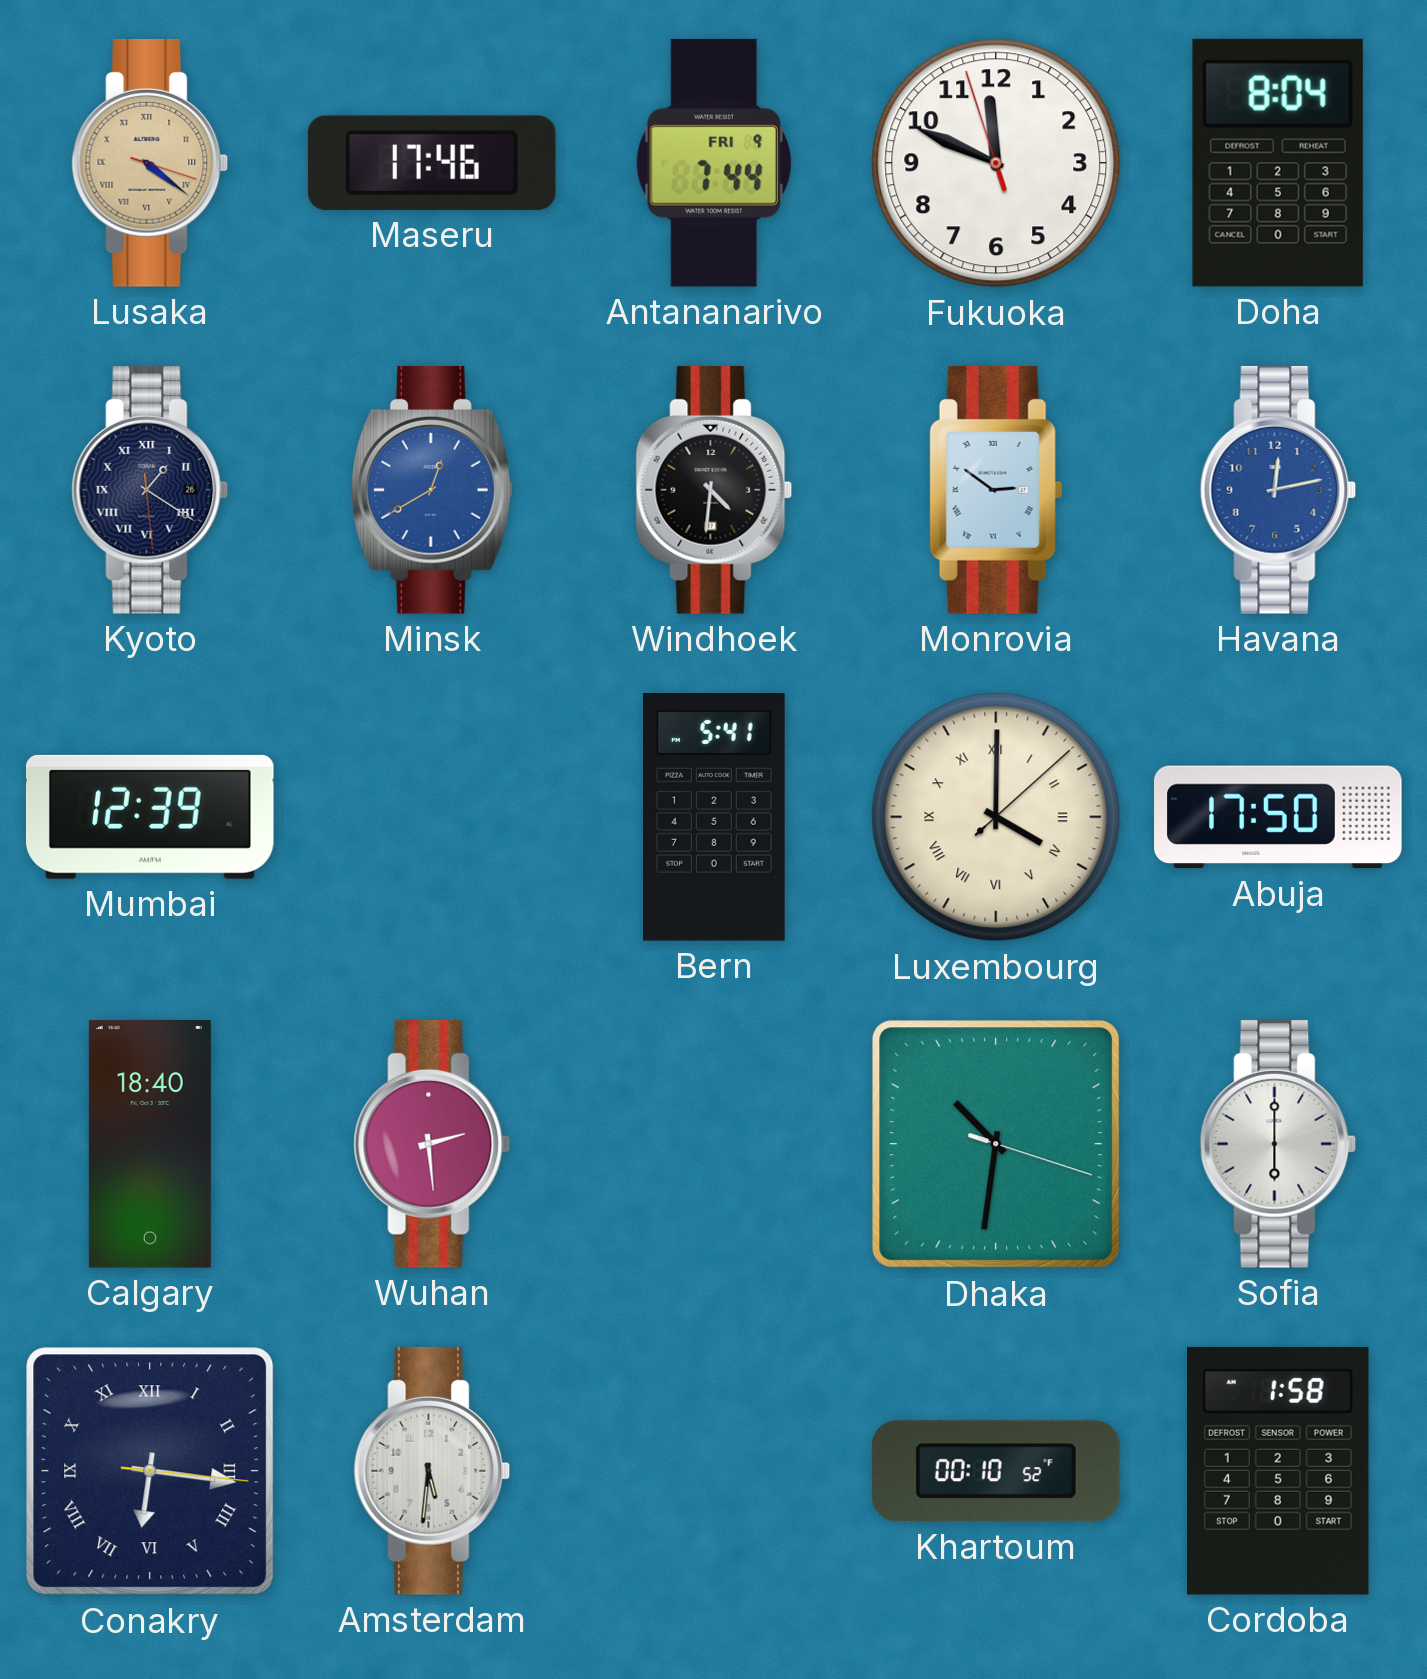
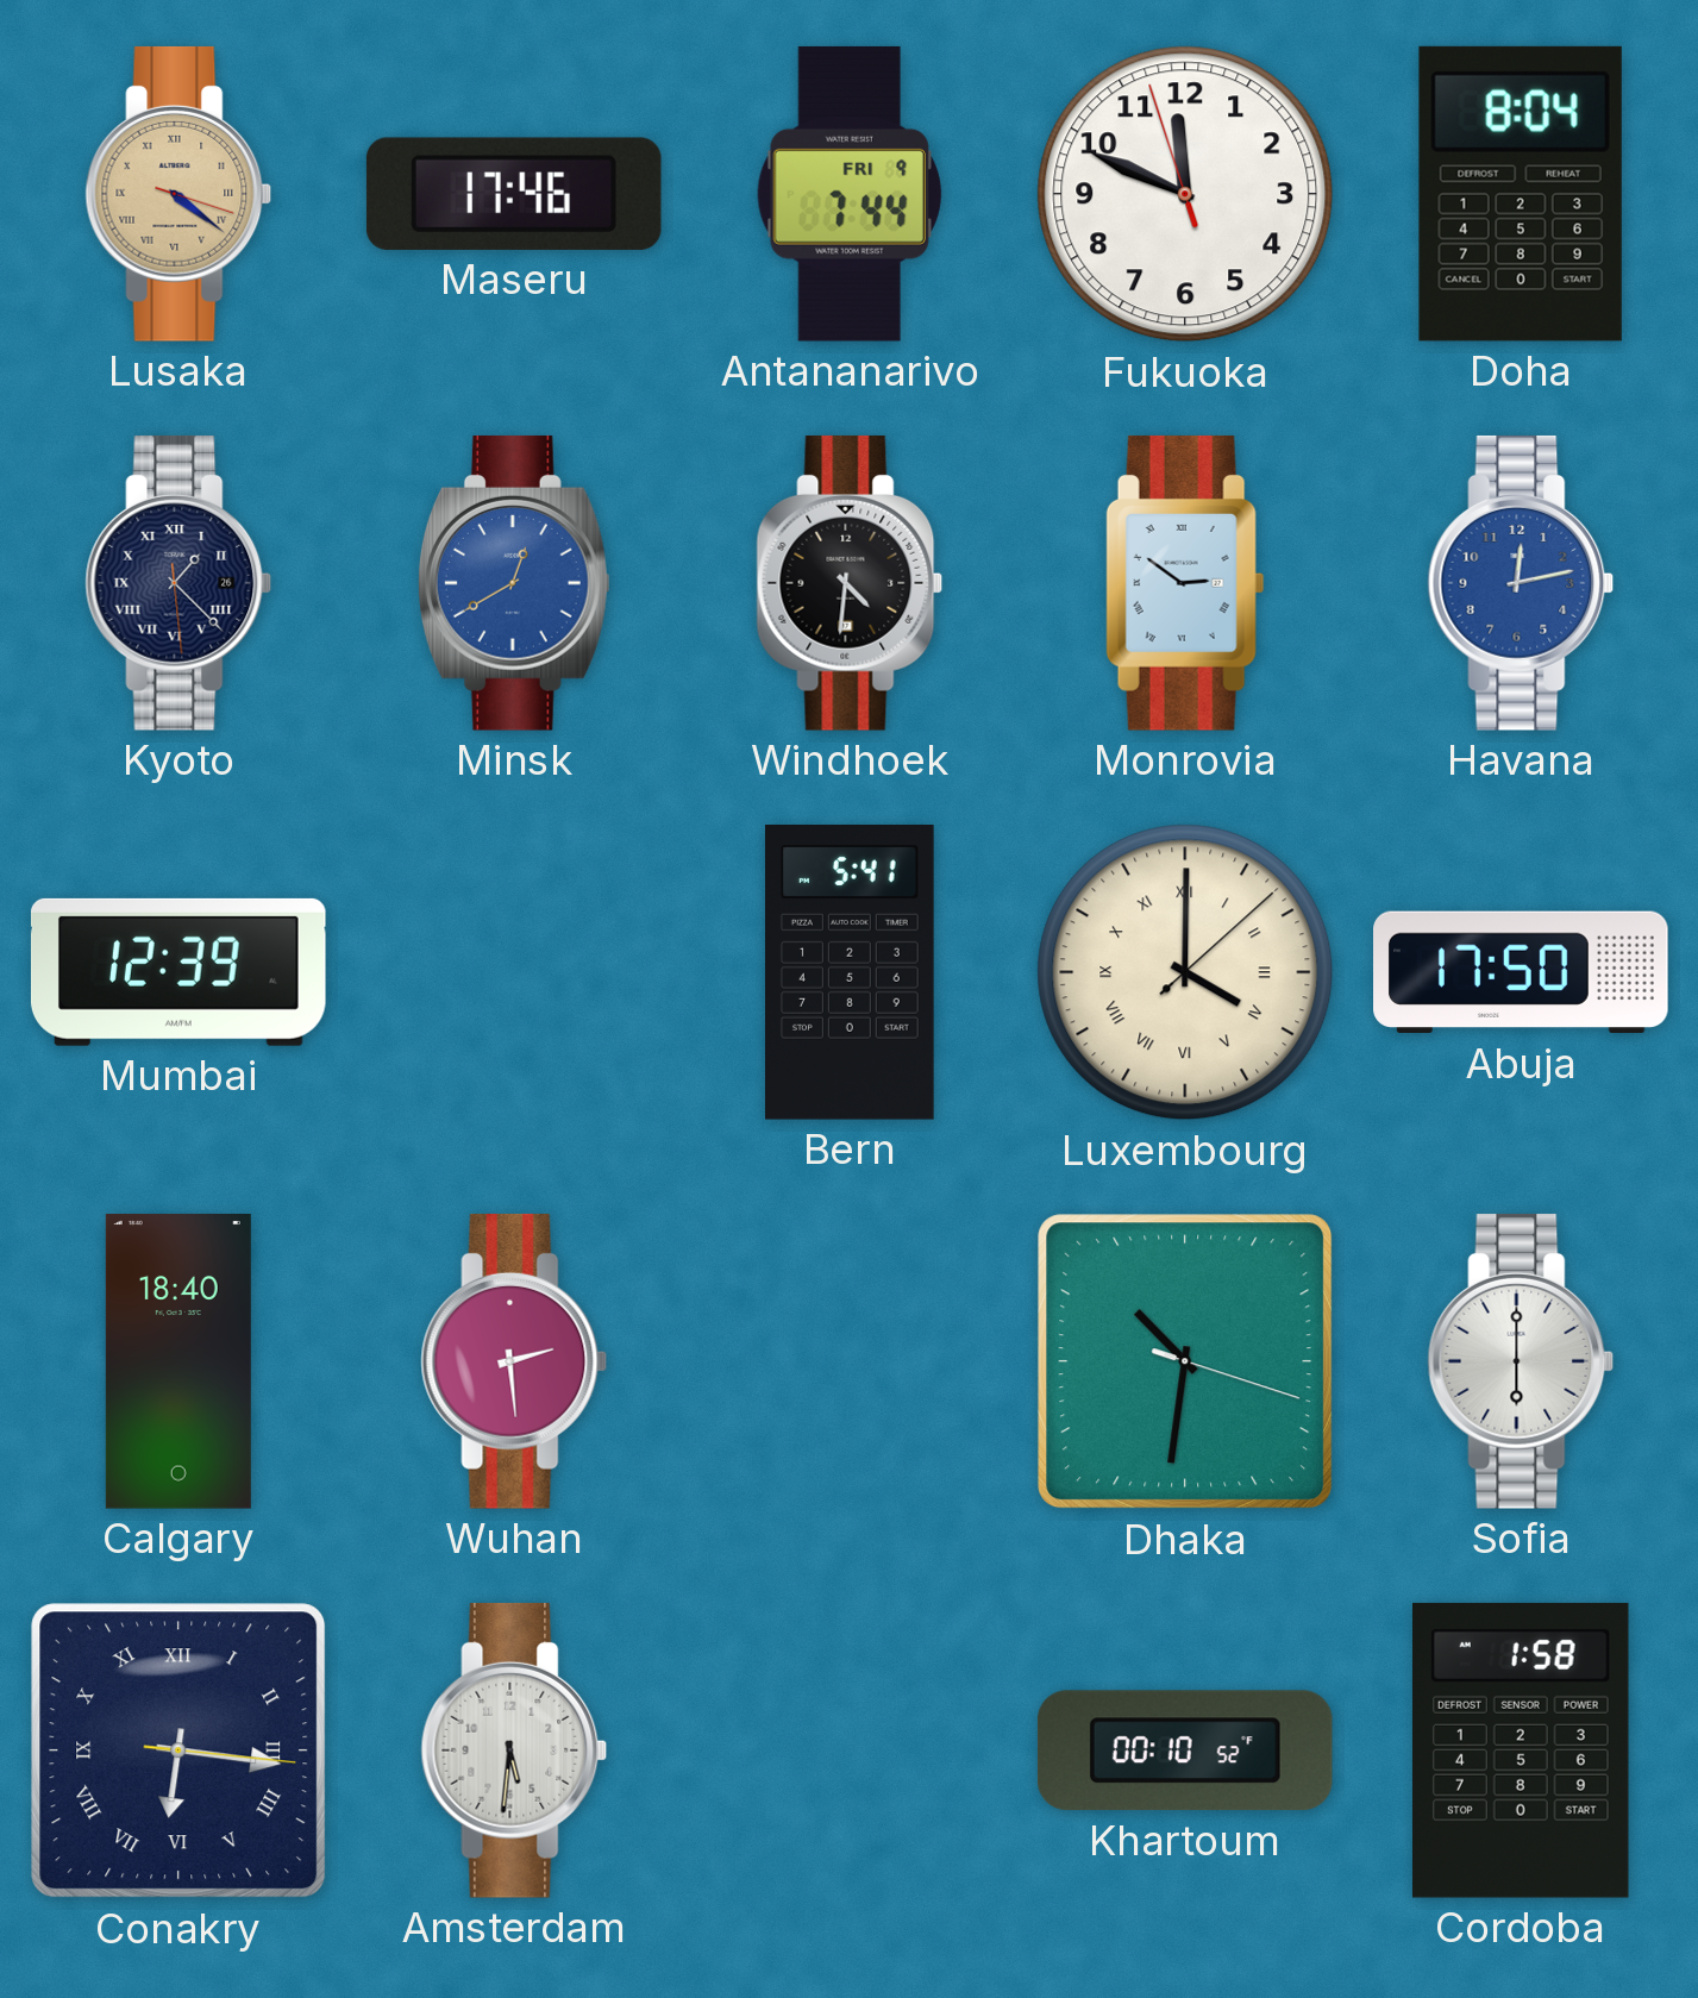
Kyoto: 1:20 -> 1:22
